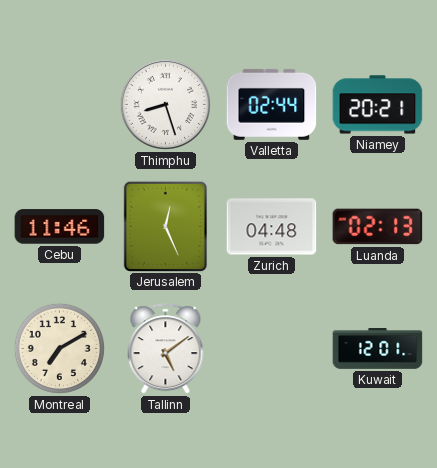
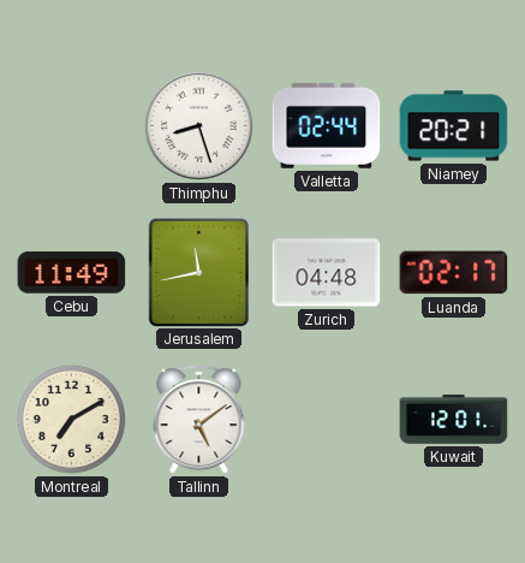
Cebu: 11:46 -> 11:49
Jerusalem: 12:26 -> 11:43
Luanda: 02:13 -> 02:17
